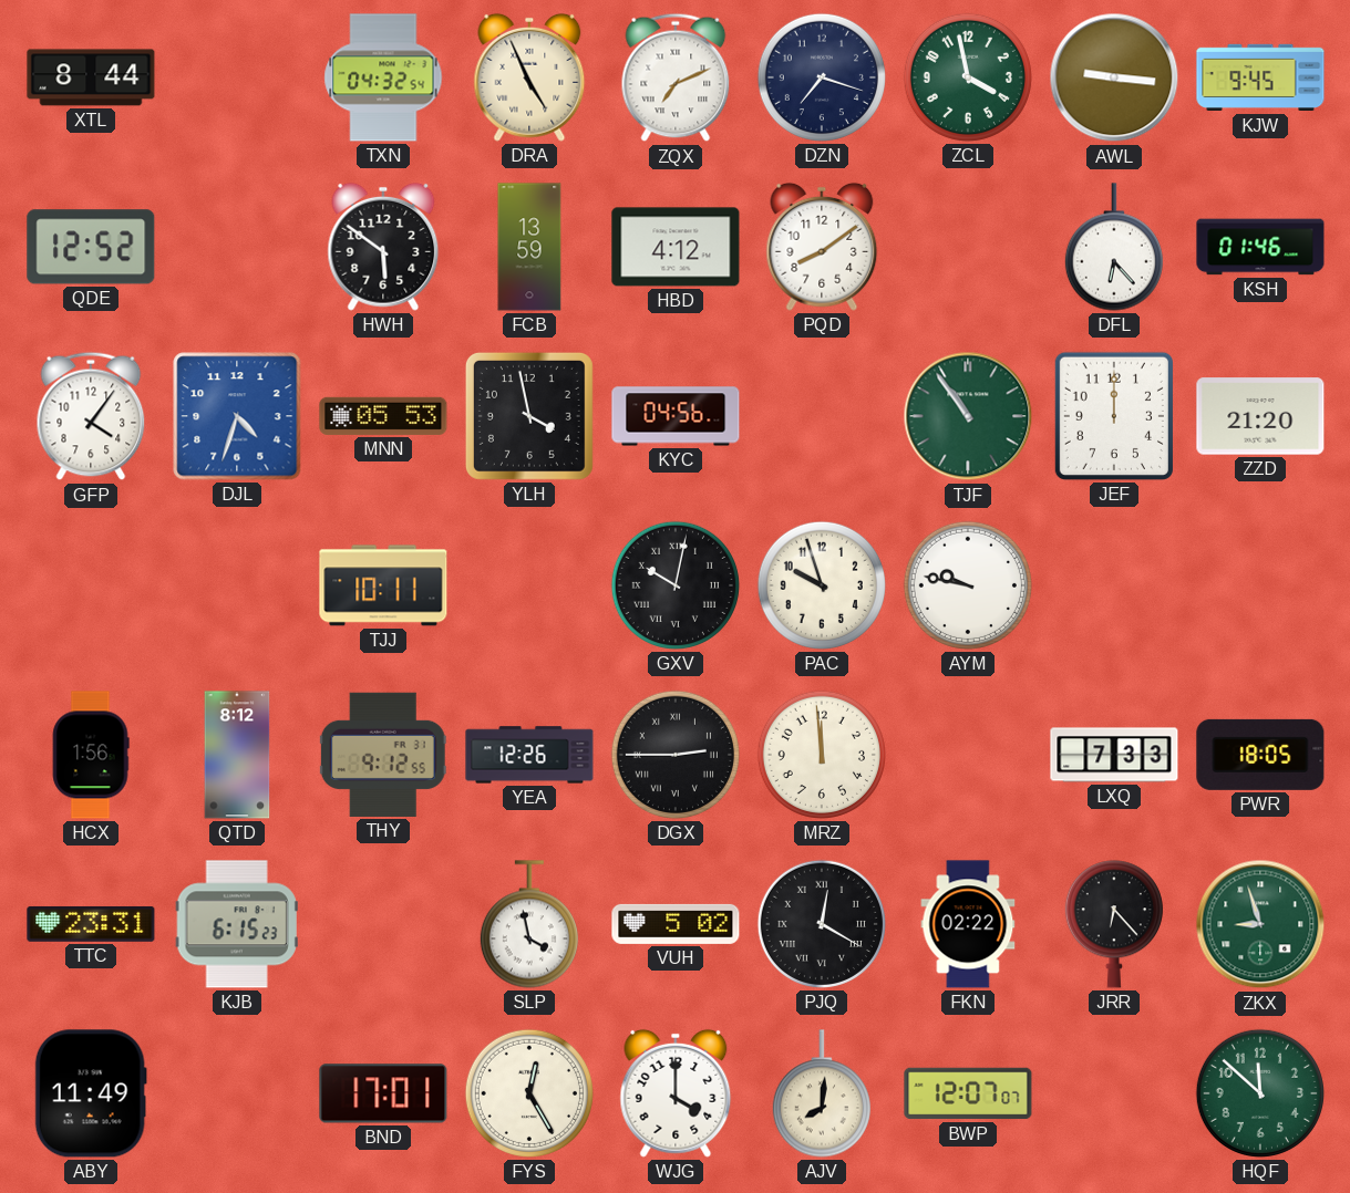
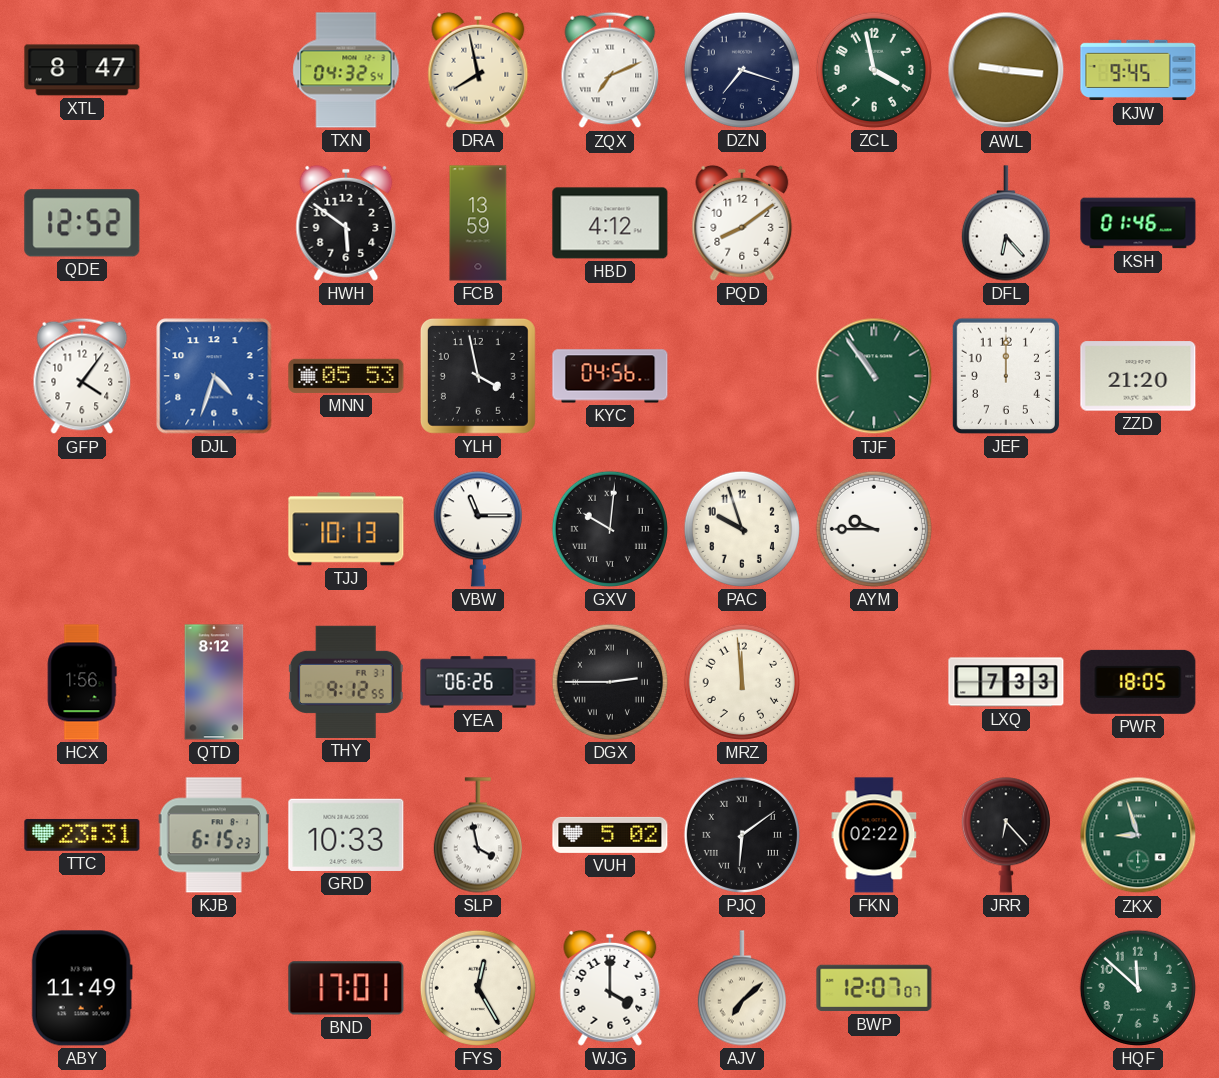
XTL: 8:44 -> 8:47
DRA: 4:56 -> 7:58
TJJ: 10:11 -> 10:13
VBW: none -> 11:15
GXV: 10:02 -> 10:01
AYM: 9:47 -> 9:45
YEA: 12:26 -> 06:26
GRD: none -> 10:33
PJQ: 12:20 -> 6:09
AJV: 8:01 -> 7:08
